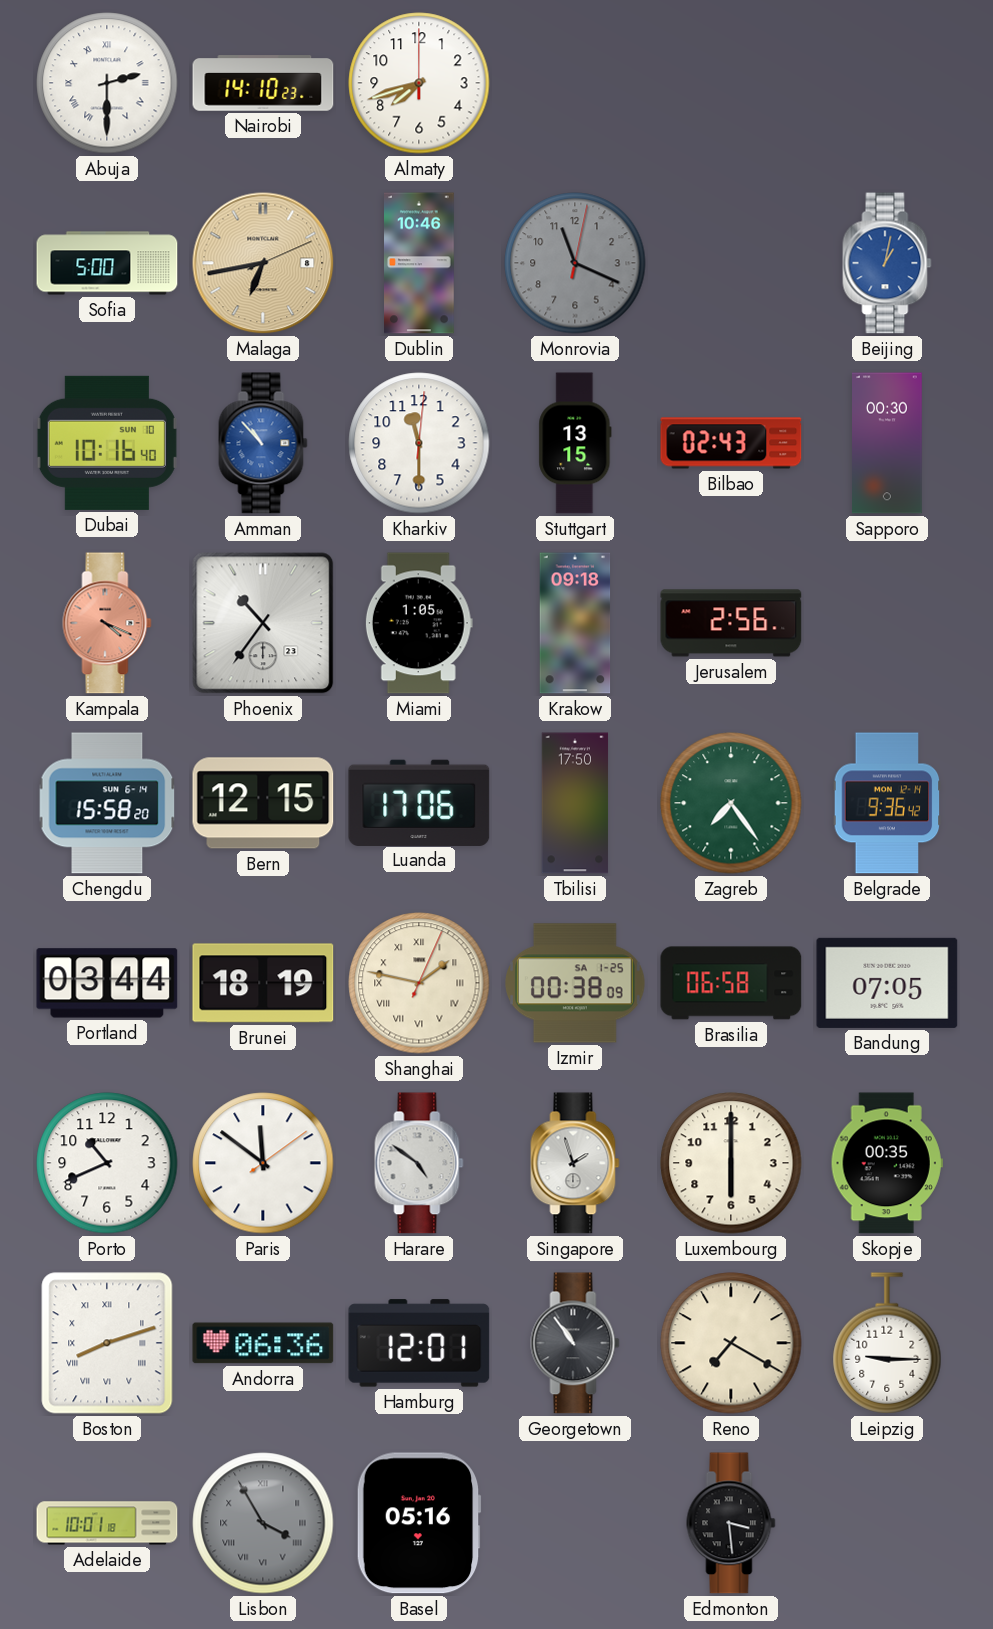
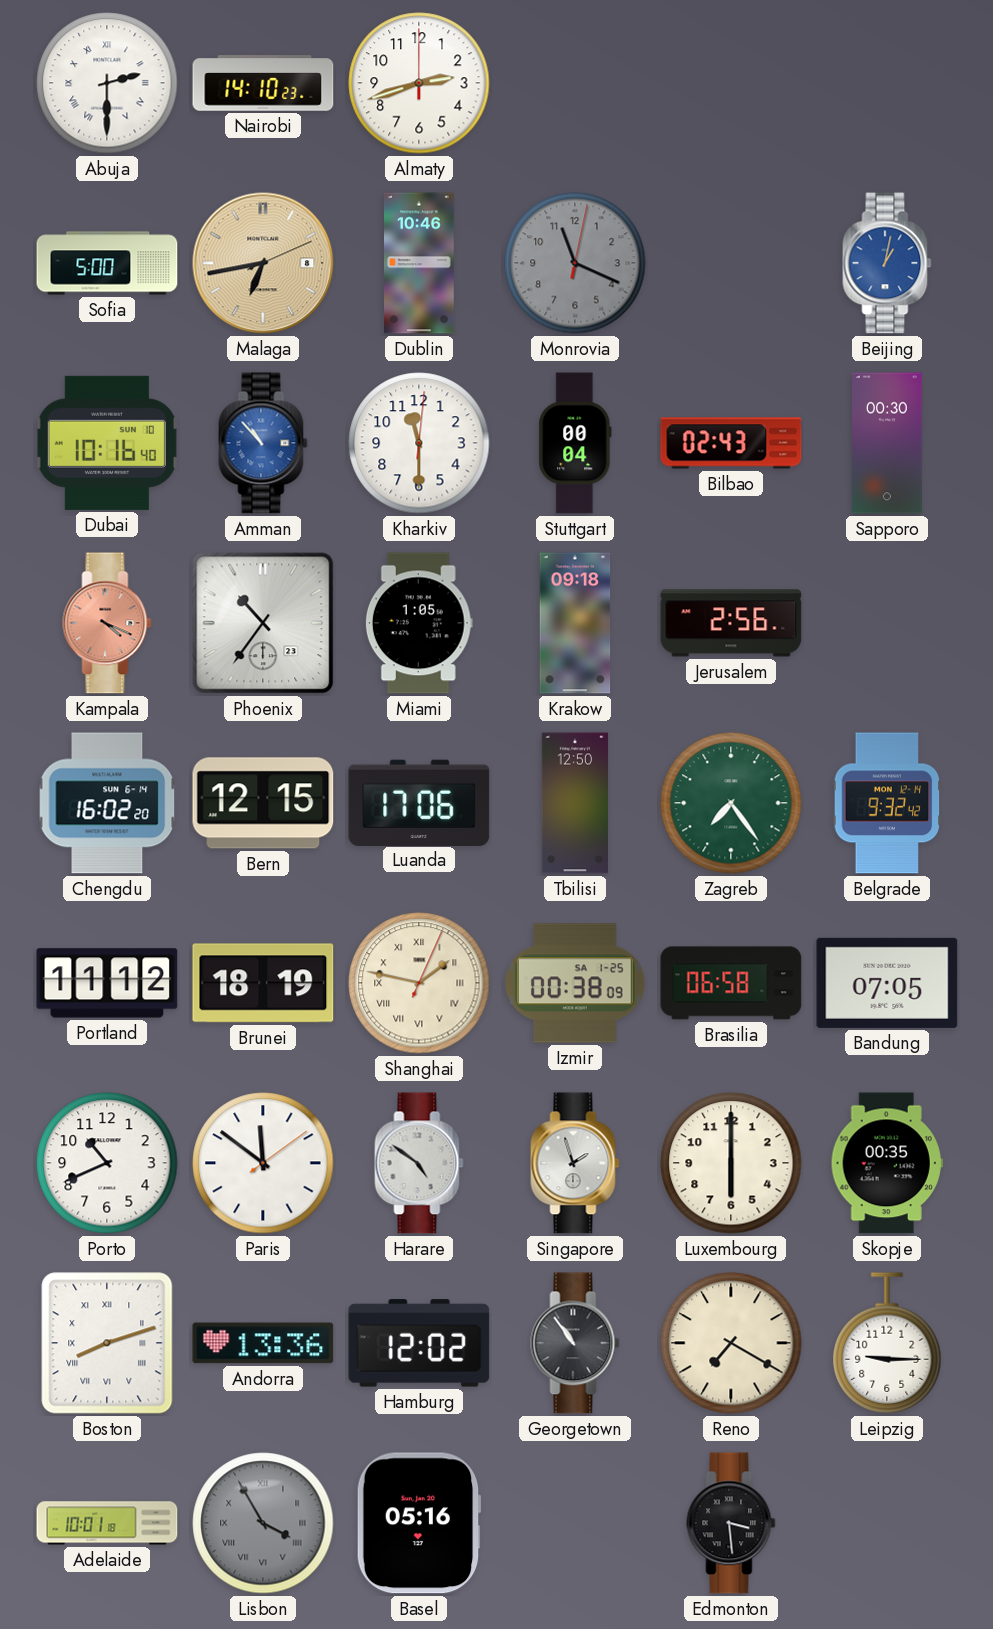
Almaty: 7:42 -> 2:42
Stuttgart: 13:15 -> 00:04
Chengdu: 15:58 -> 16:02
Tbilisi: 17:50 -> 12:50
Belgrade: 9:36 -> 9:32
Portland: 03:44 -> 11:12
Andorra: 06:36 -> 13:36
Hamburg: 12:01 -> 12:02
